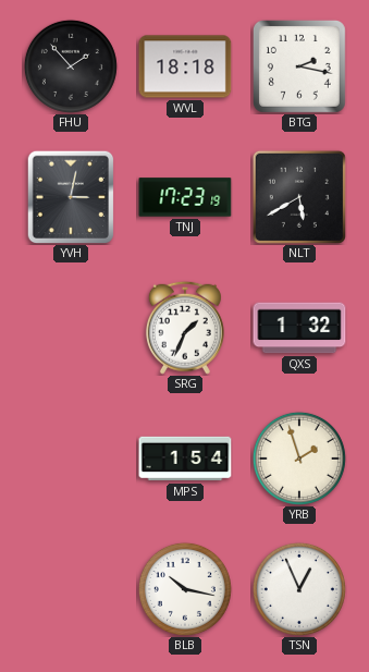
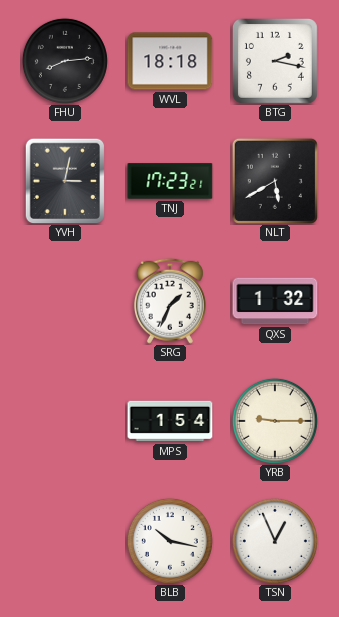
FHU: 1:53 -> 8:14
TNJ: 17:23:19 -> 17:23:21
YRB: 1:57 -> 9:15
